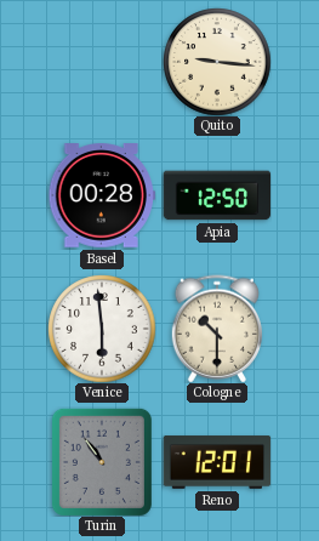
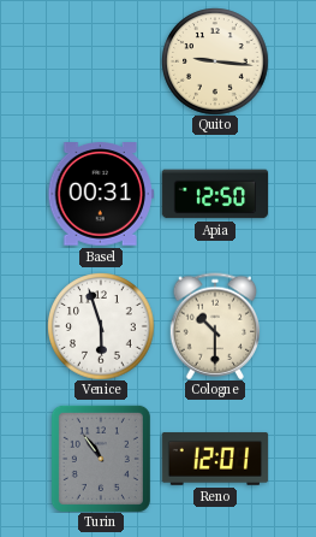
Basel: 00:28 -> 00:31
Venice: 5:59 -> 5:57
